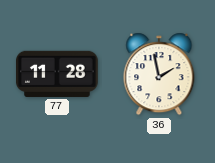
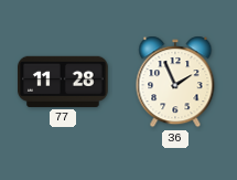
36: 1:58 -> 1:56
